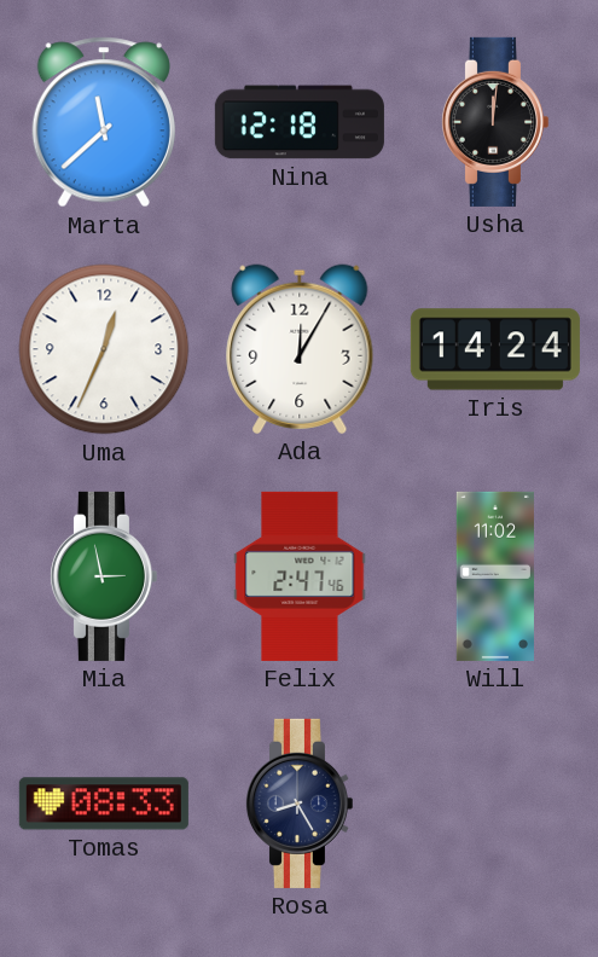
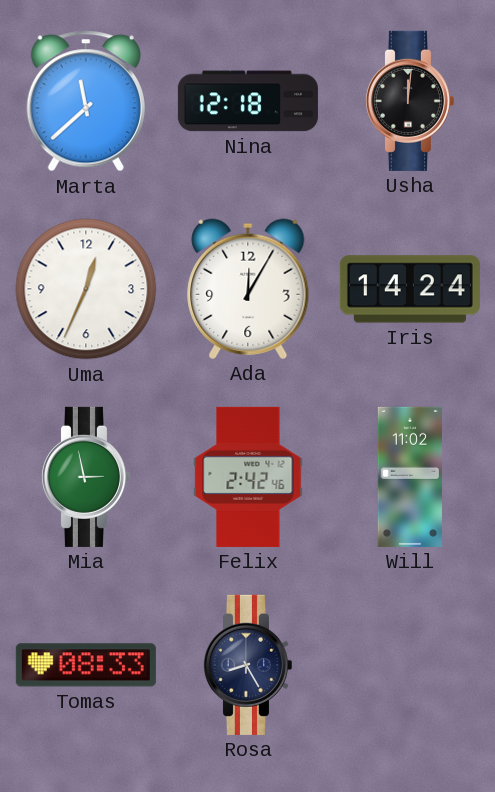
Felix: 2:47 -> 2:42
